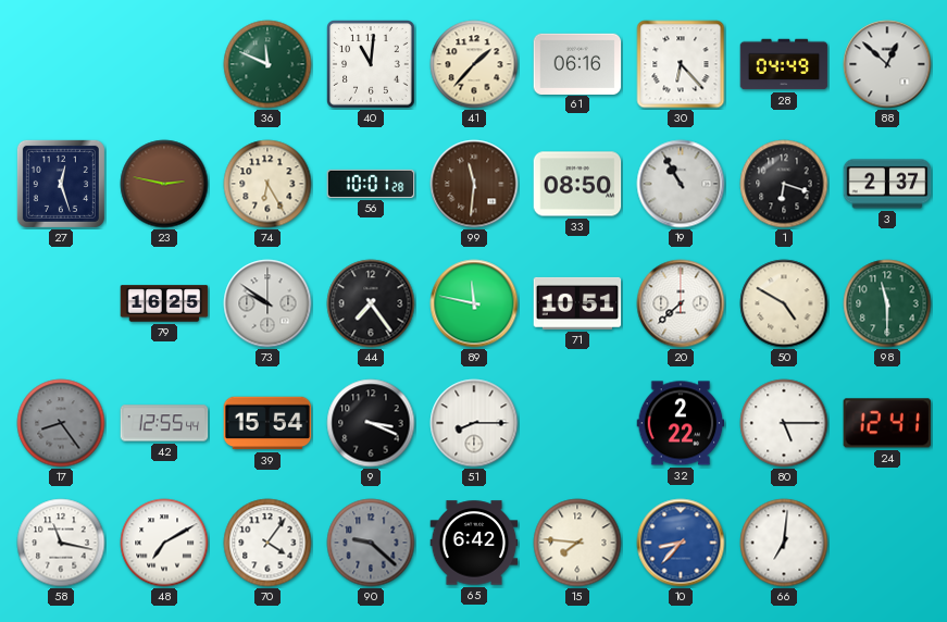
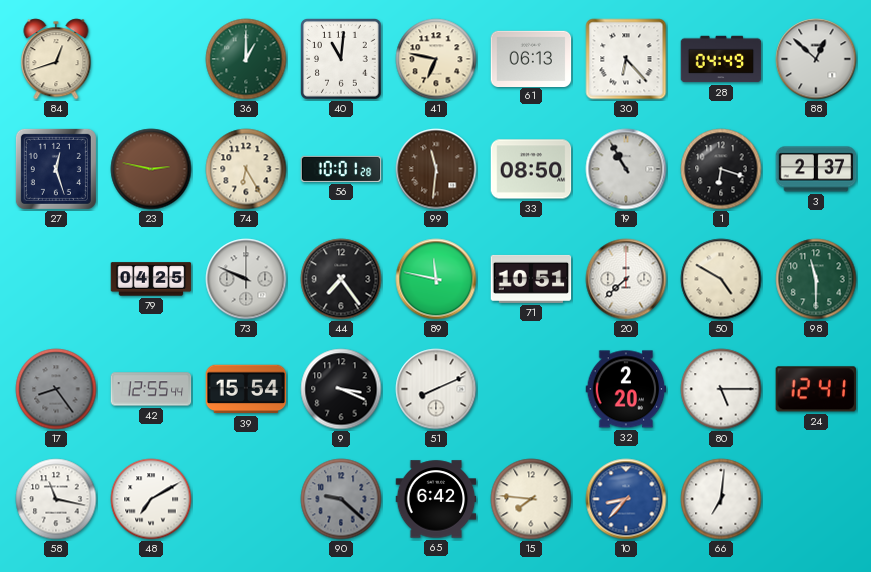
84: none -> 12:42
36: 11:49 -> 1:00
41: 1:37 -> 6:47
61: 06:16 -> 06:13
79: 16:25 -> 04:25
73: 9:51 -> 9:49
51: 8:15 -> 8:11
32: 2:22 -> 2:20
70: 4:06 -> none
